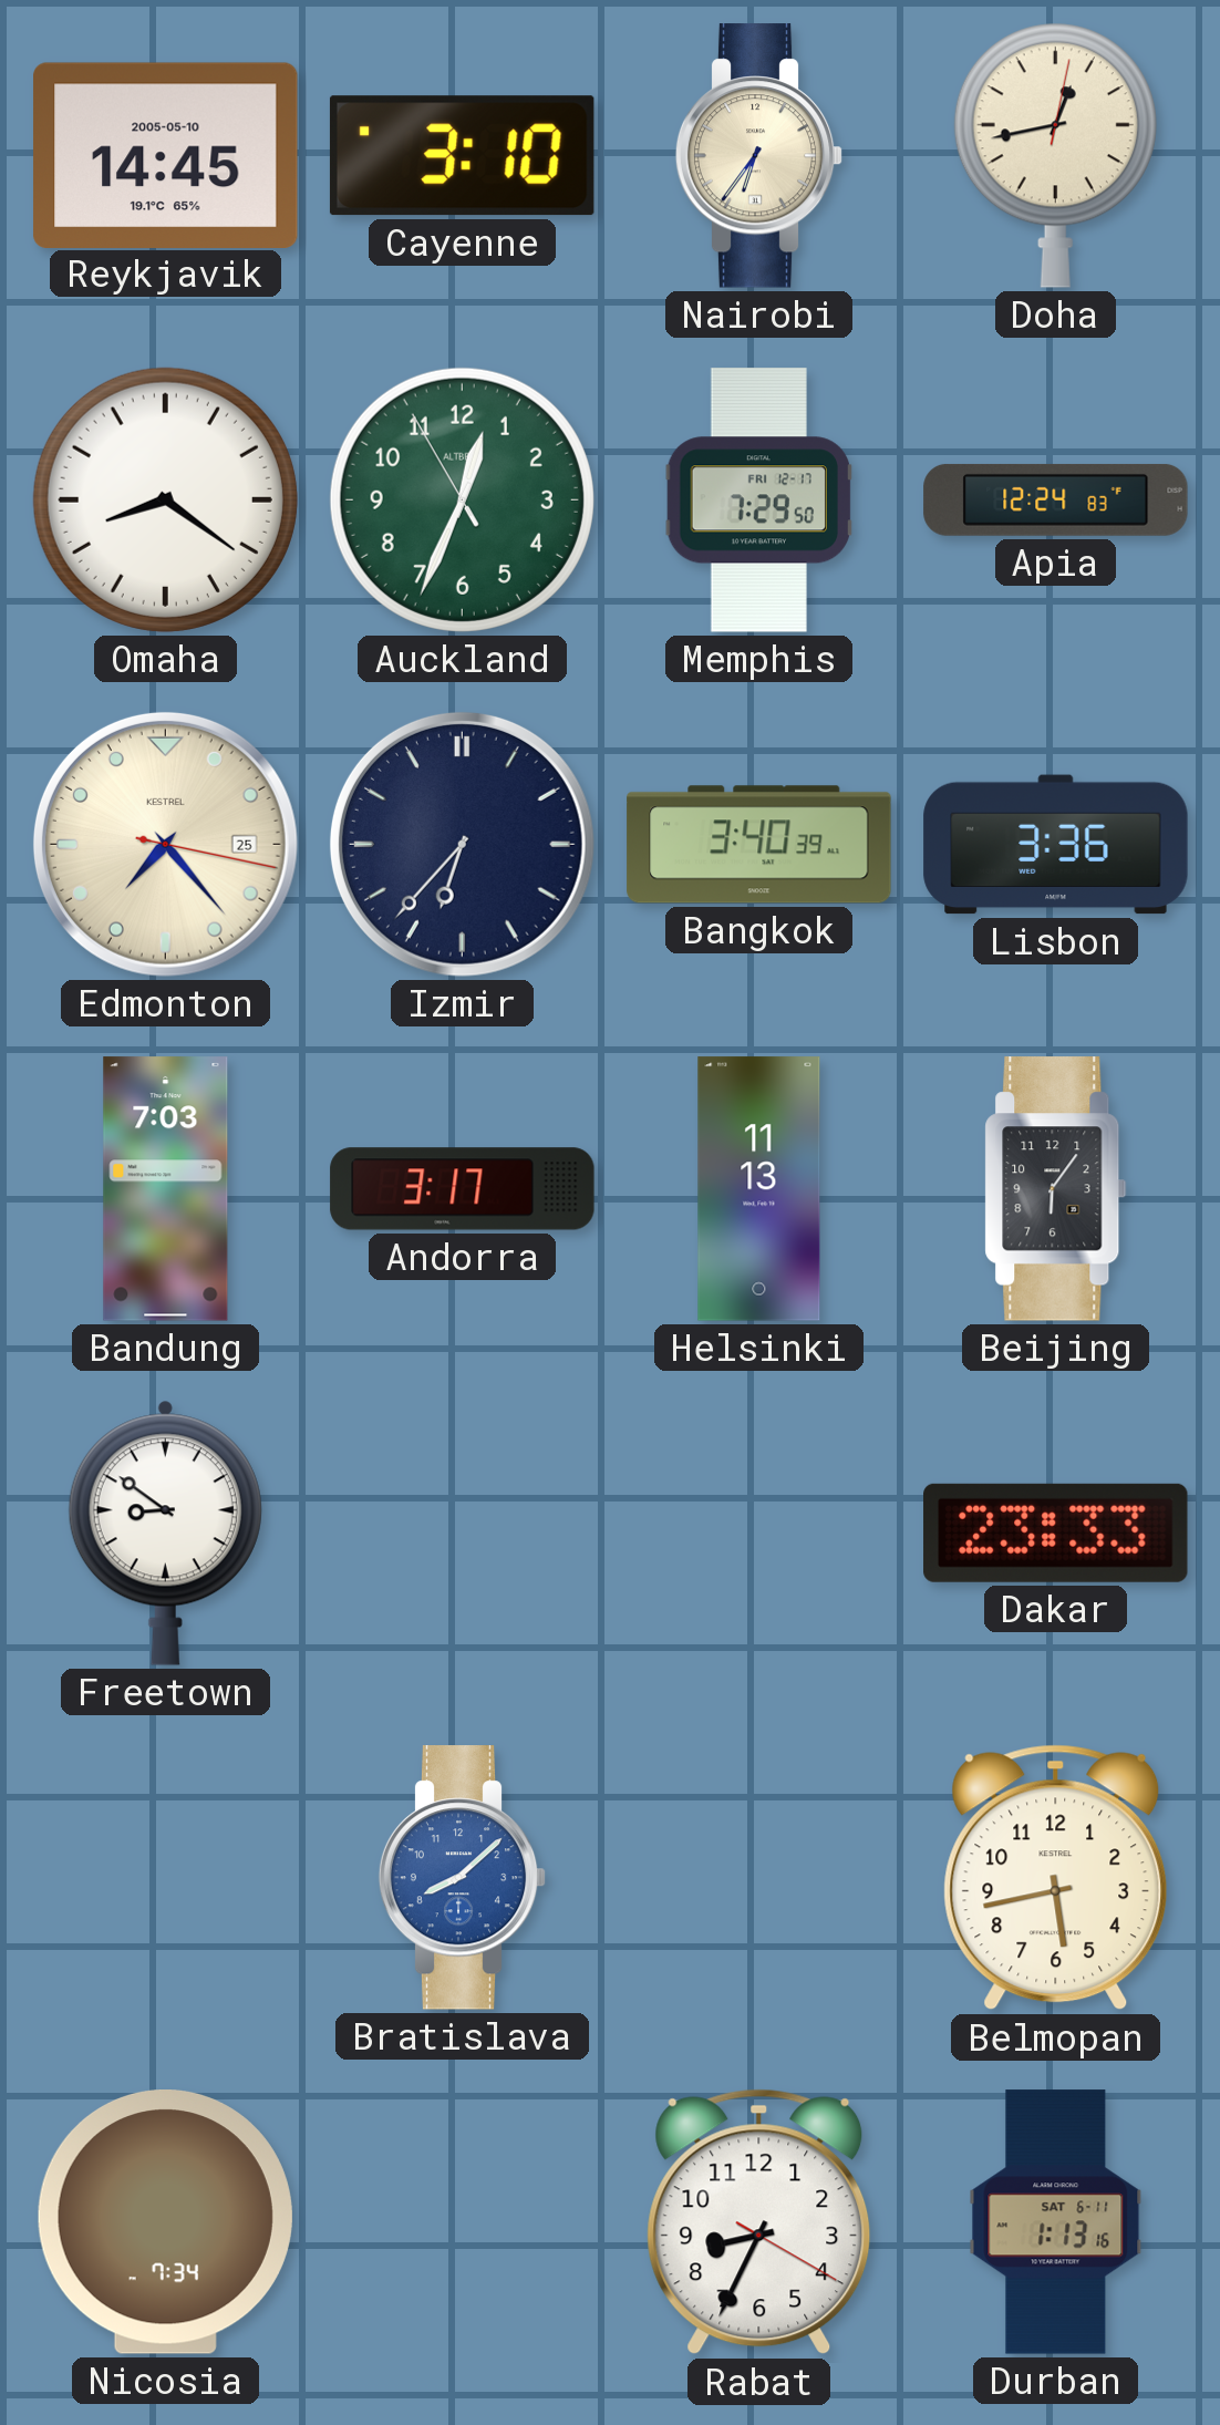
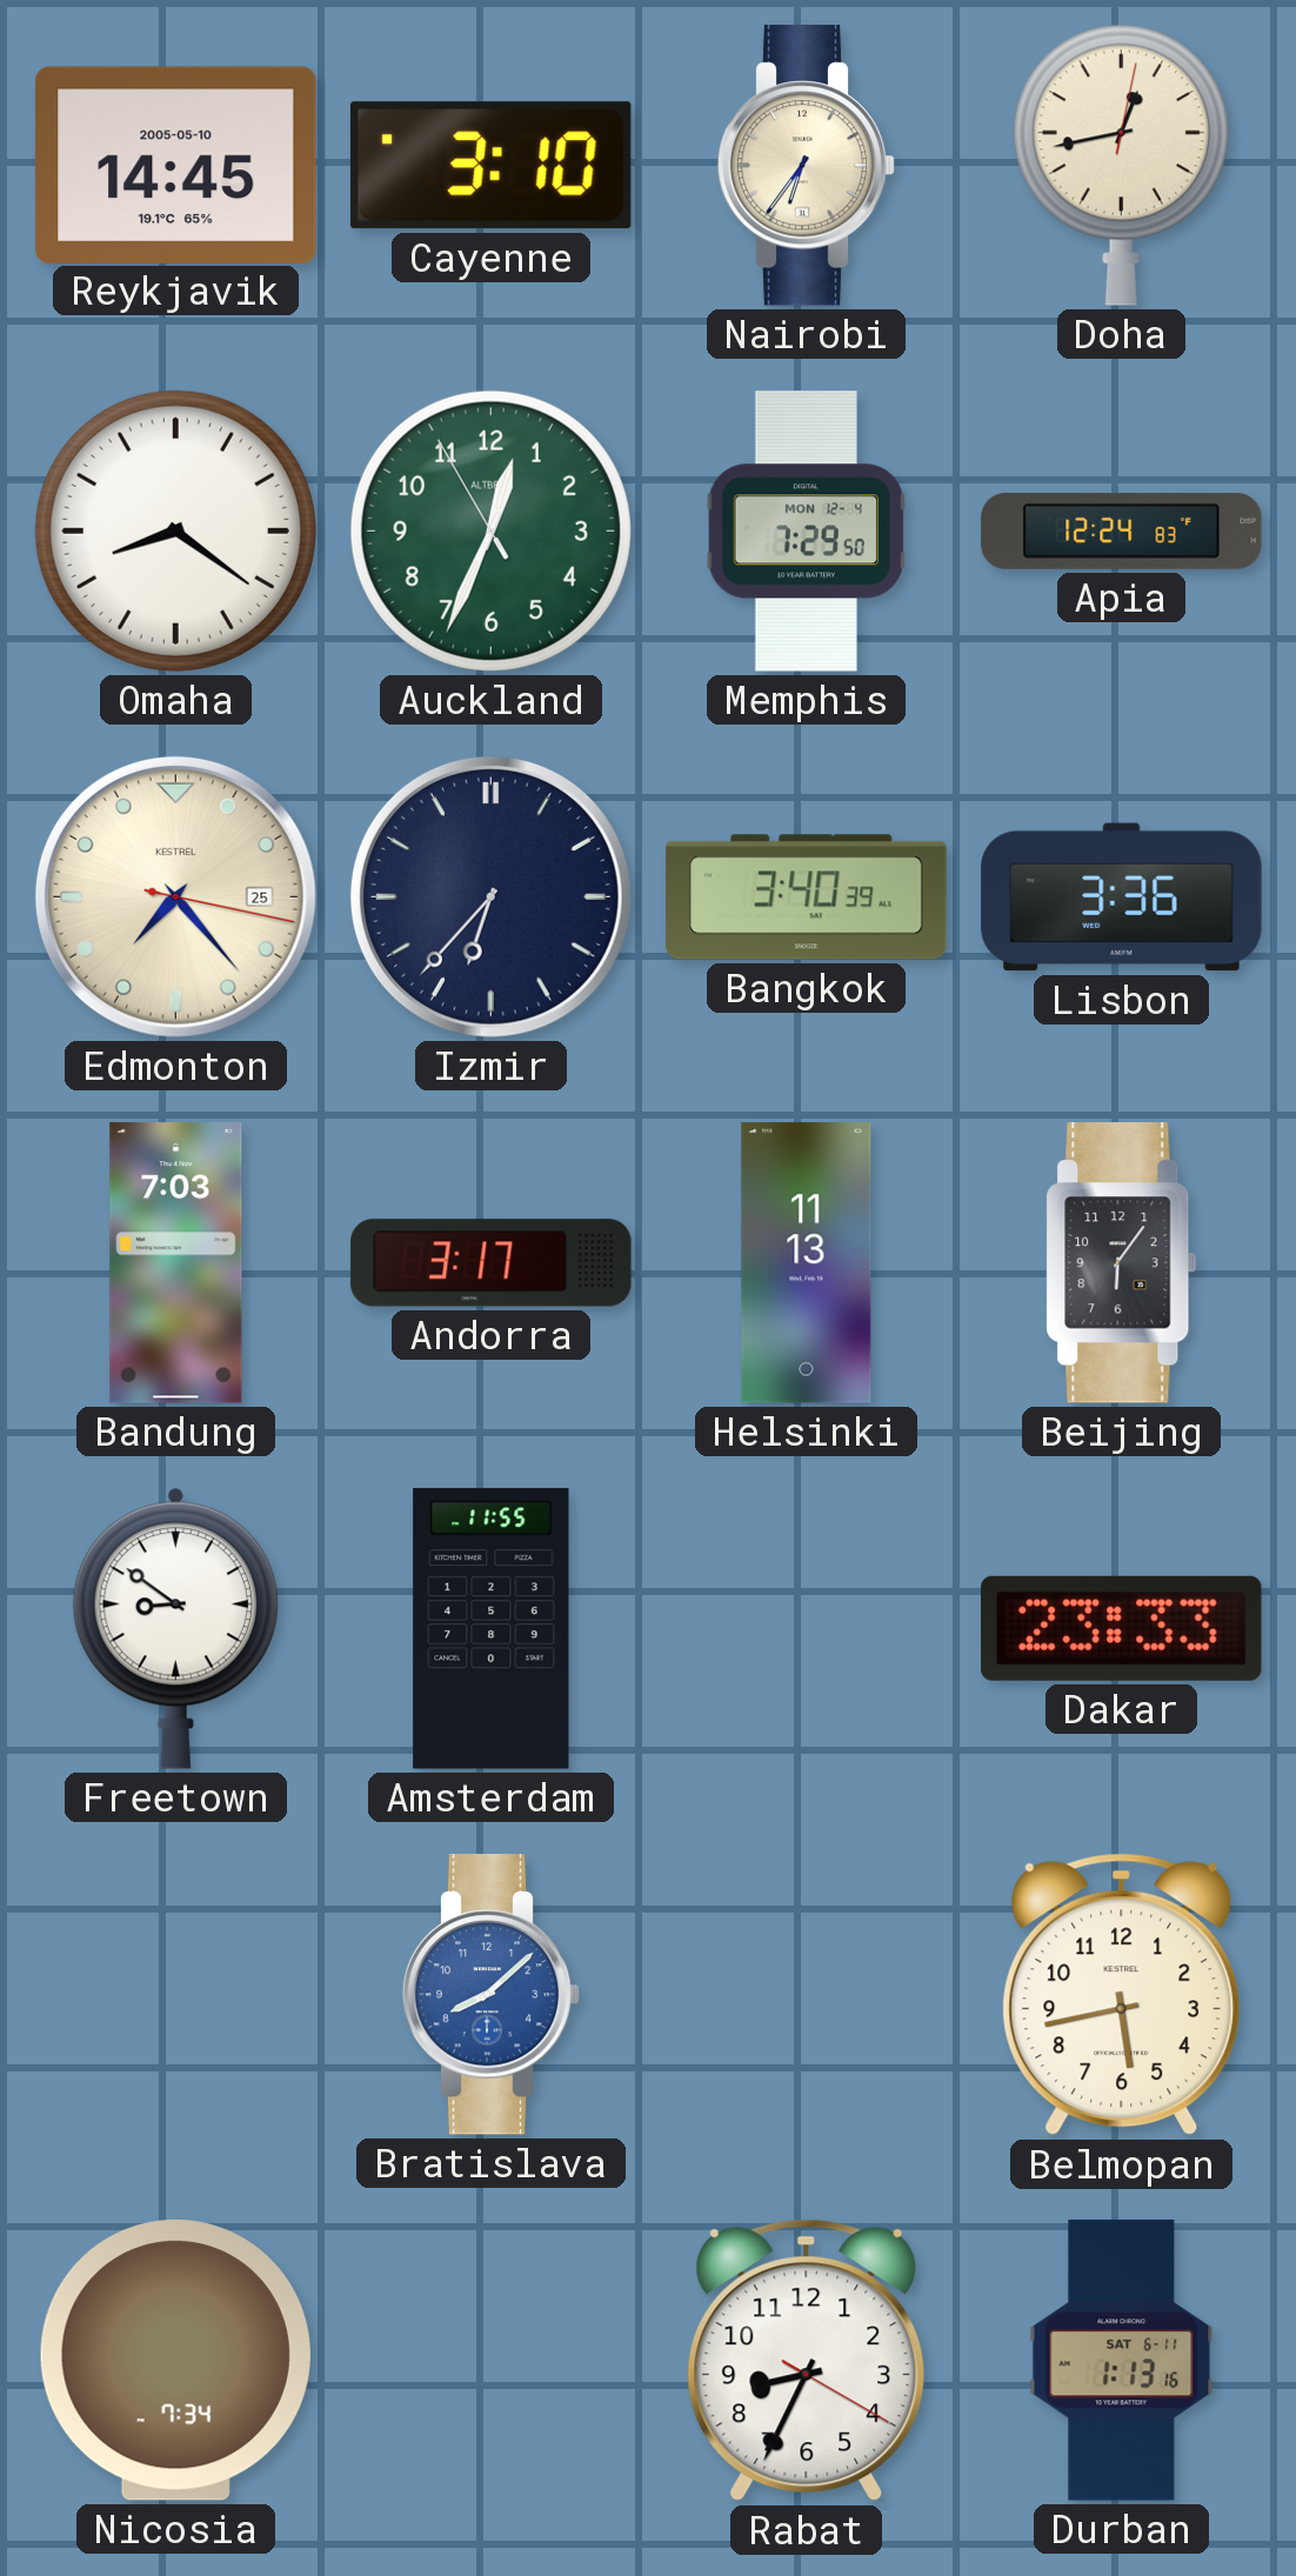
Memphis date: FRI 12-17 -> MON 12-4
Amsterdam: none -> 11:55
